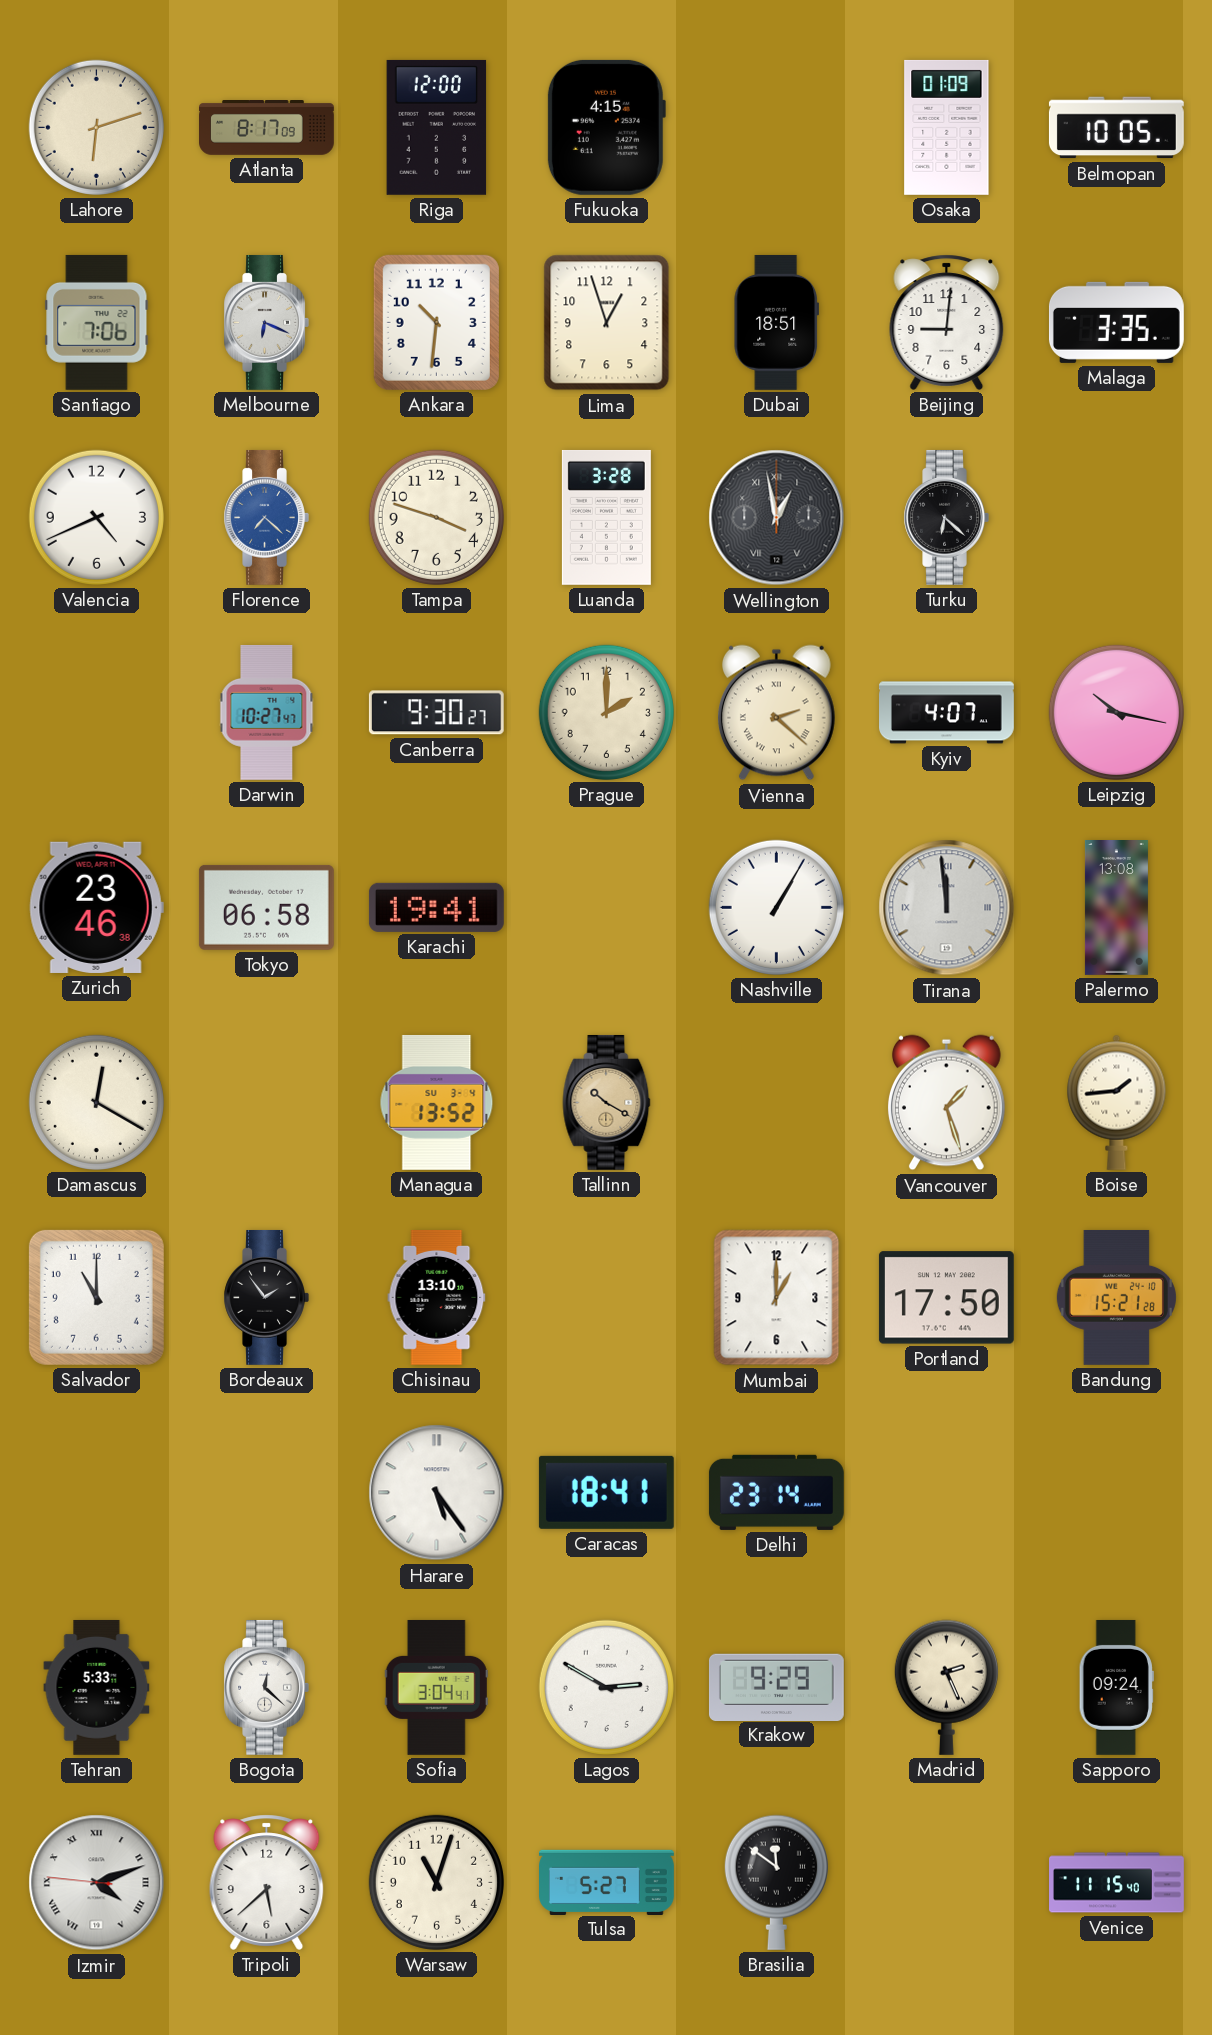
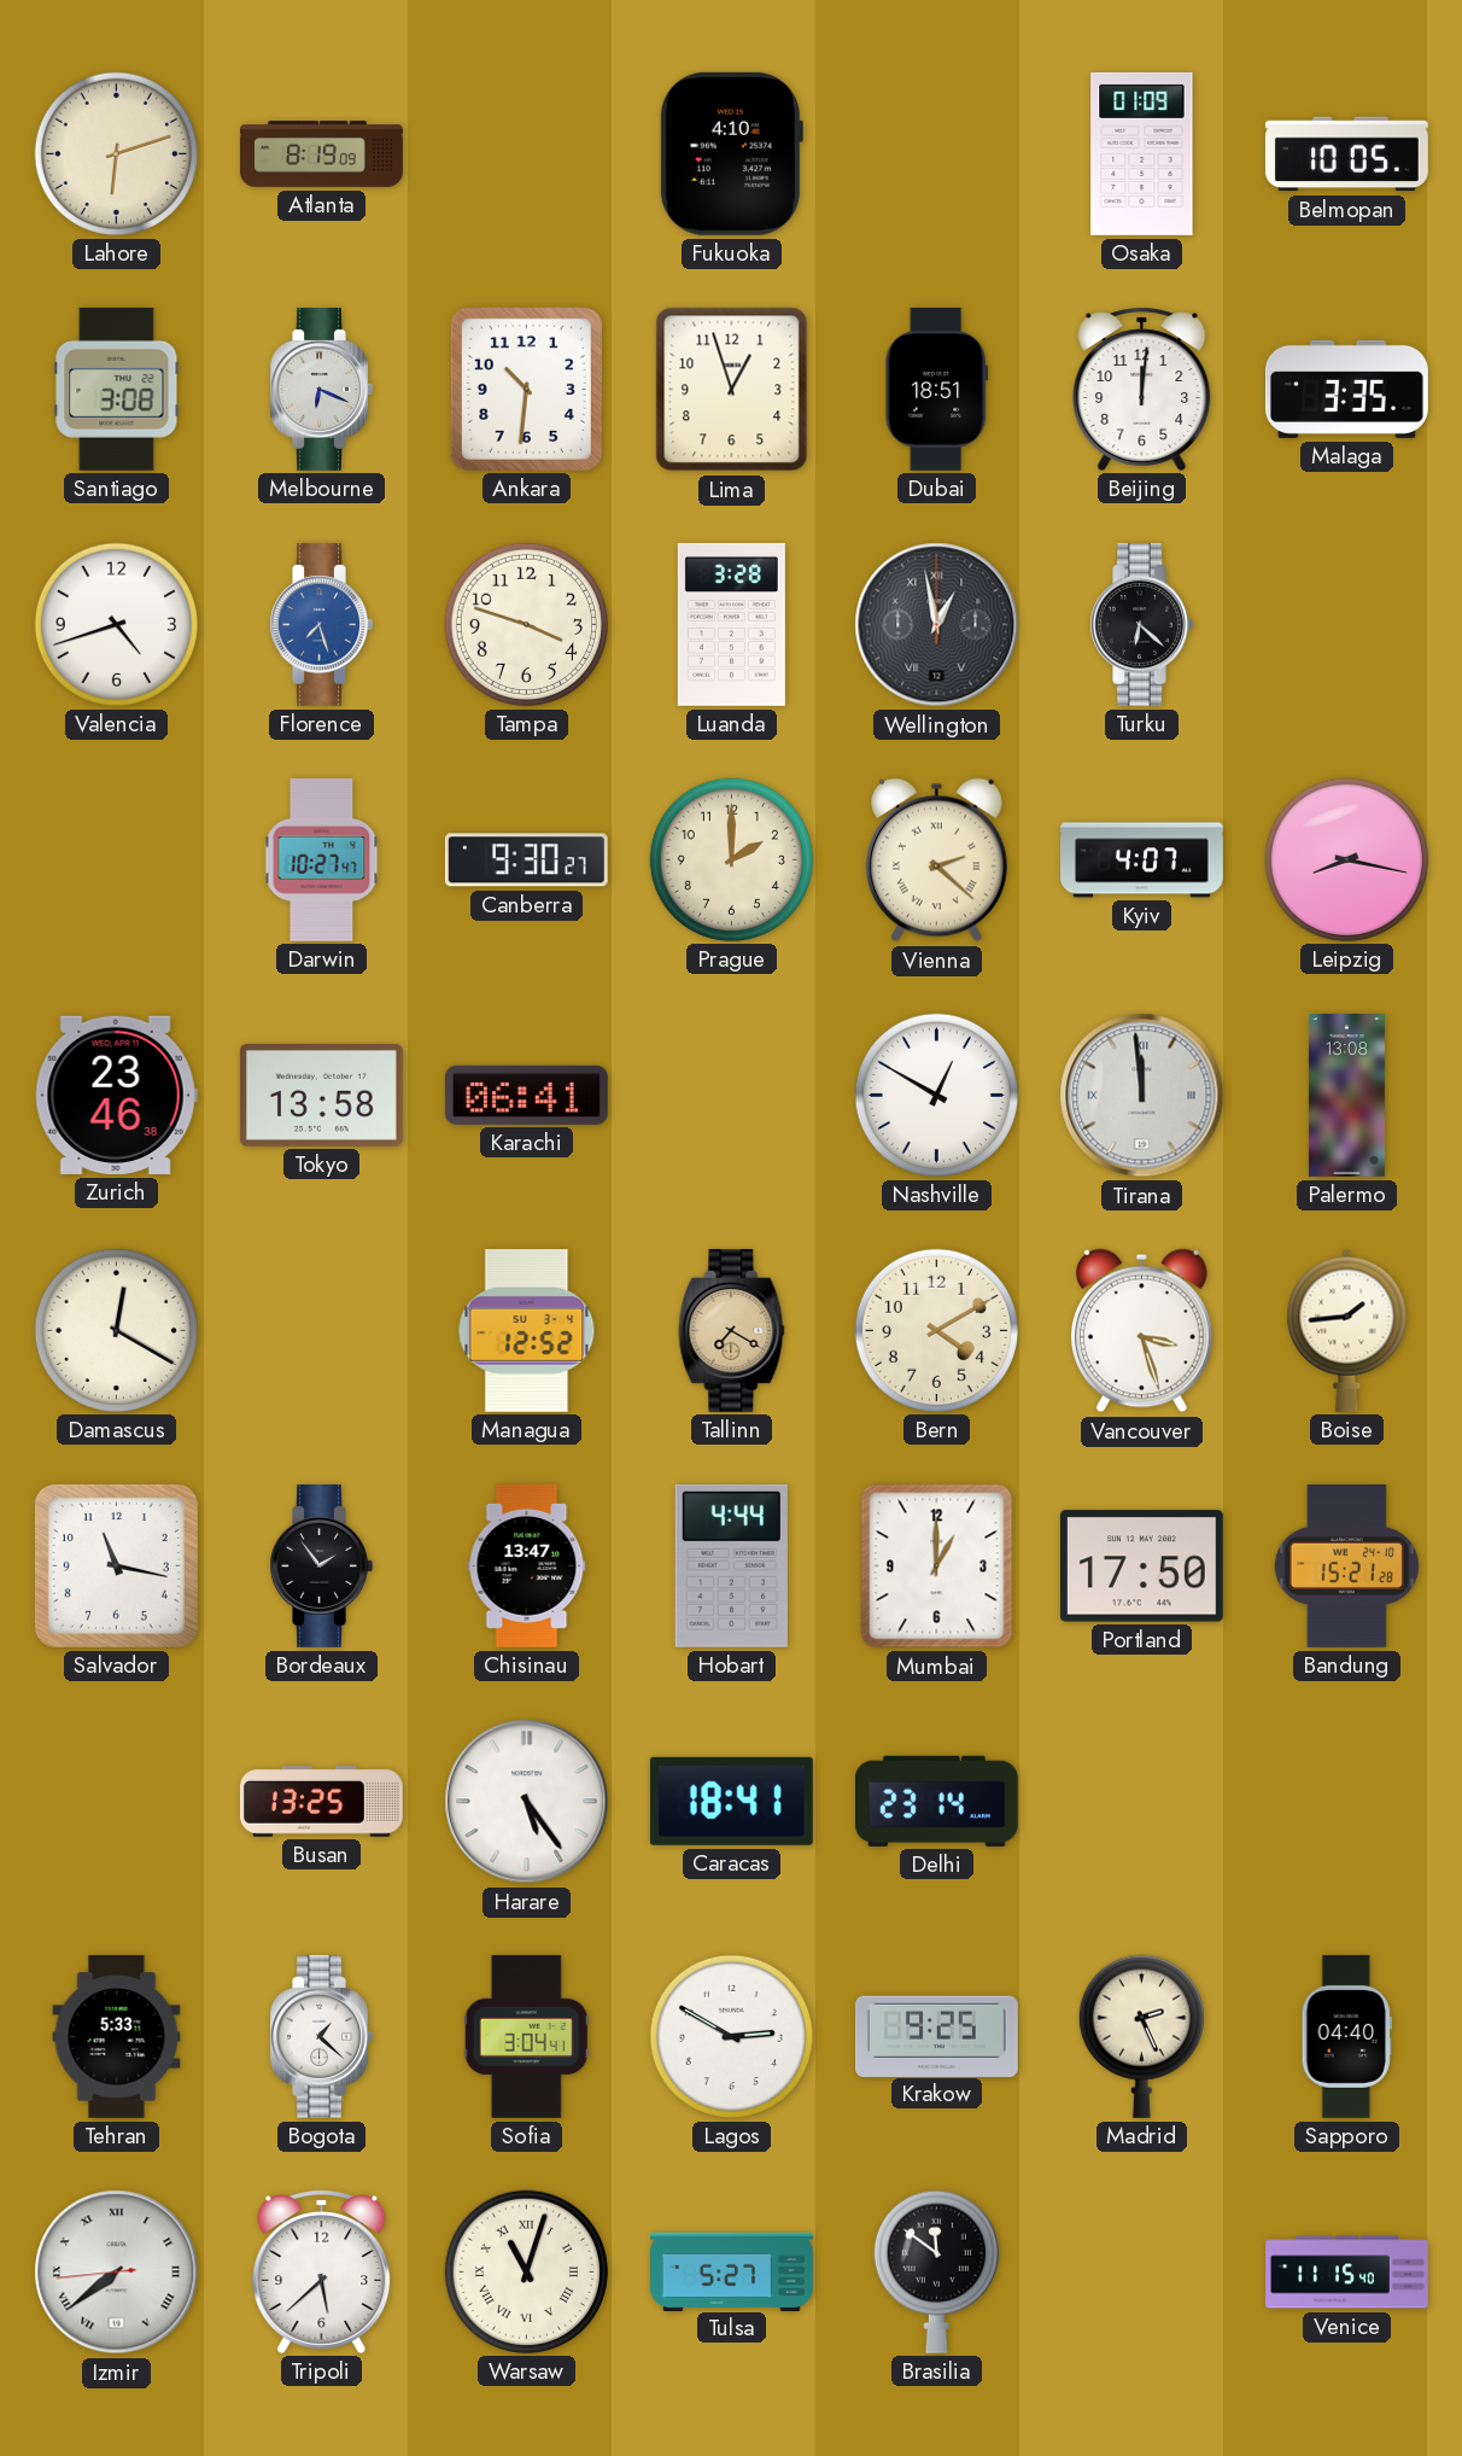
Atlanta: 8:17 -> 8:19
Riga: 12:00 -> none
Fukuoka: 4:15 -> 4:10
Santiago: 7:06 -> 3:08
Beijing: 9:01 -> 12:01
Valencia: 4:41 -> 4:42
Florence: 7:22 -> 7:27
Leipzig: 10:17 -> 8:17
Tokyo: 06:58 -> 13:58
Karachi: 19:41 -> 06:41
Nashville: 1:05 -> 12:50
Managua: 13:52 -> 12:52
Tallinn: 10:20 -> 7:20
Bern: none -> 4:10
Vancouver: 1:27 -> 3:27
Salvador: 11:00 -> 11:17
Chisinau: 13:10 -> 13:47
Hobart: none -> 4:44
Busan: none -> 13:25
Bogota: 12:22 -> 1:22
Krakow: 9:29 -> 9:25
Sapporo: 09:24 -> 04:40
Izmir: 4:11 -> 7:38
Warsaw numerals: Arabic -> Roman
